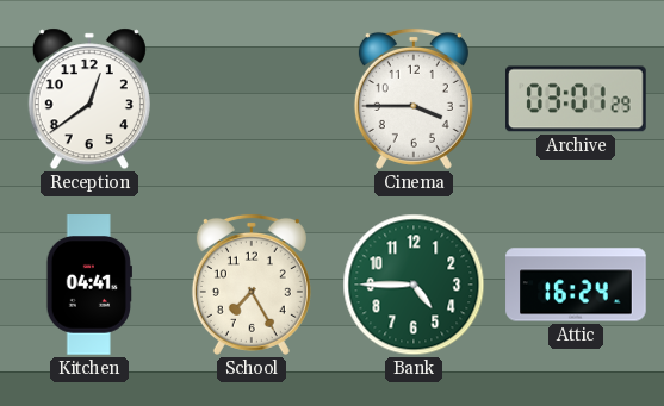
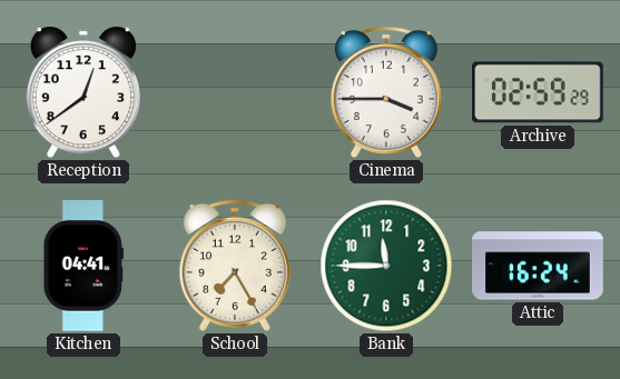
Archive: 03:01 -> 02:59
Bank: 4:45 -> 11:45
